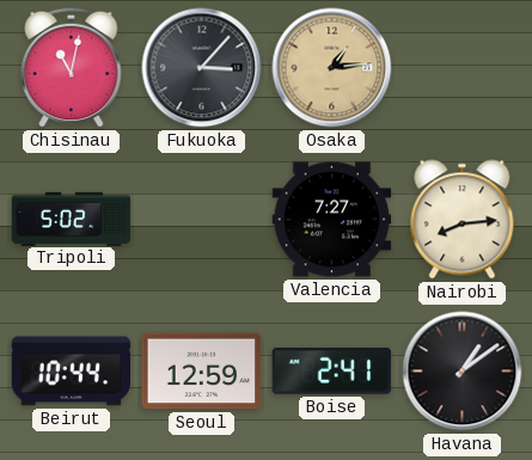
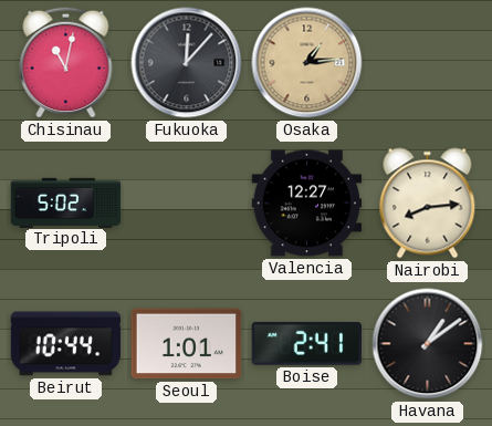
Fukuoka: 3:07 -> 12:07
Valencia: 7:27 -> 12:27
Seoul: 12:59 -> 1:01
